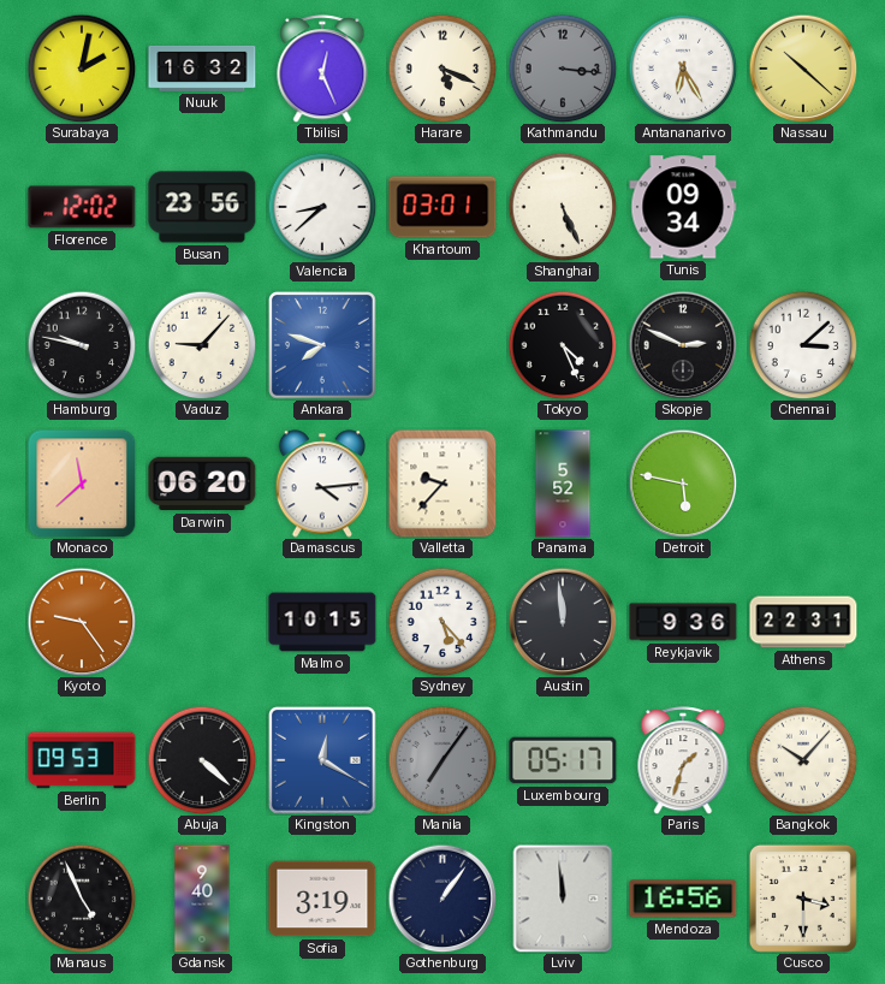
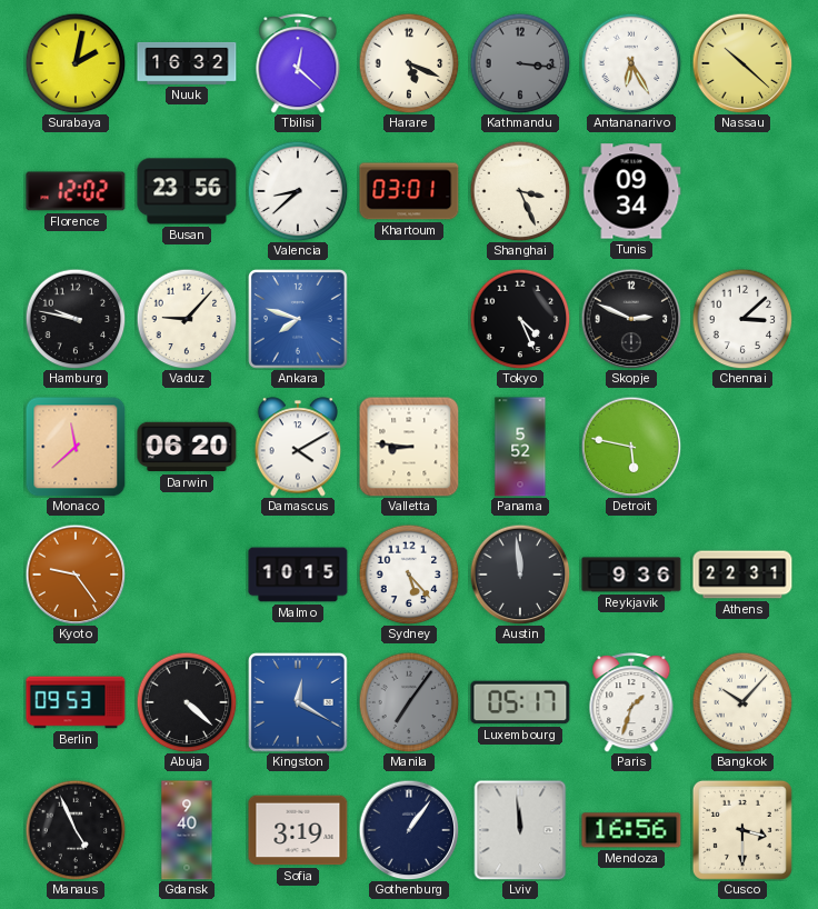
Tbilisi: 12:26 -> 12:22
Shanghai: 5:26 -> 3:26
Damascus: 4:14 -> 4:10
Valletta: 9:37 -> 8:46
